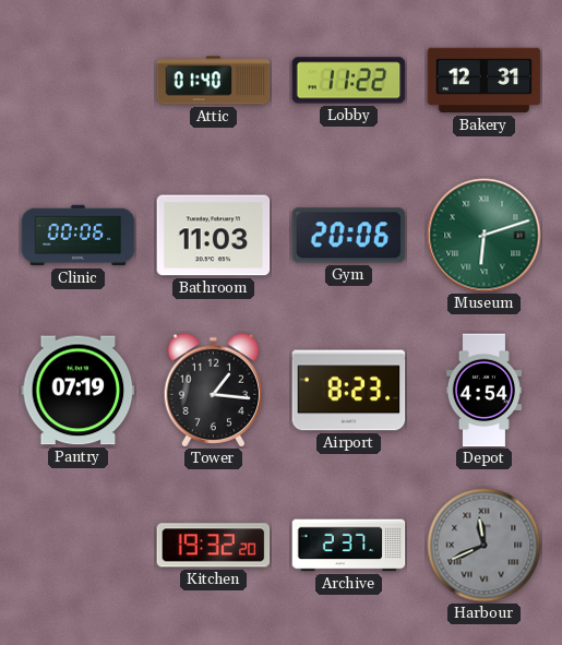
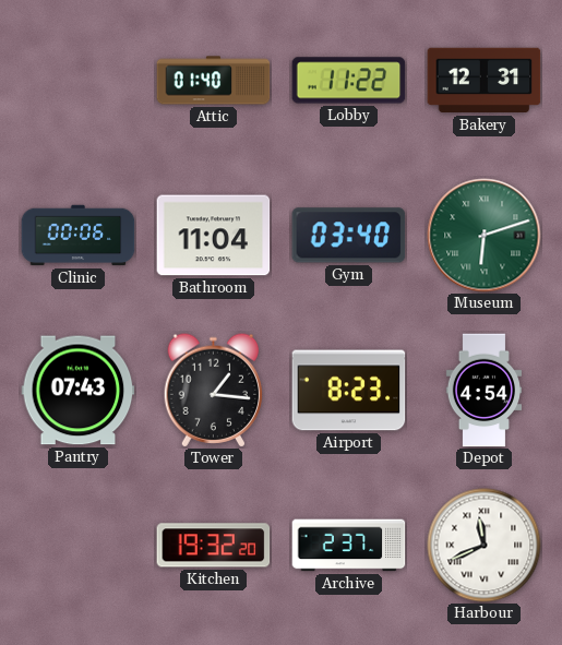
Bathroom: 11:03 -> 11:04
Gym: 20:06 -> 03:40
Pantry: 07:19 -> 07:43
Harbour dial: grey -> white
